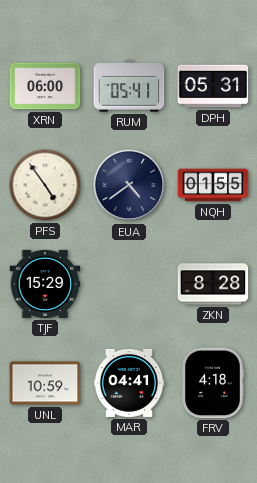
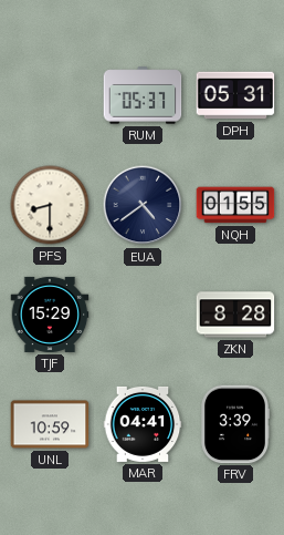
XRN: 06:00 -> none
RUM: 05:41 -> 05:37
PFS: 4:54 -> 8:30
FRV: 4:18 -> 3:39
